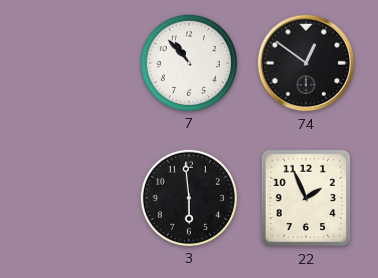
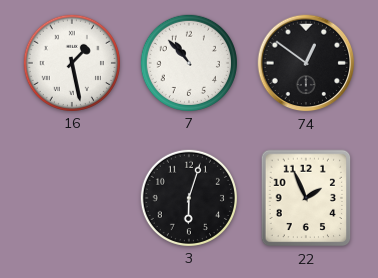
16: none -> 1:28
3: 5:59 -> 6:03
